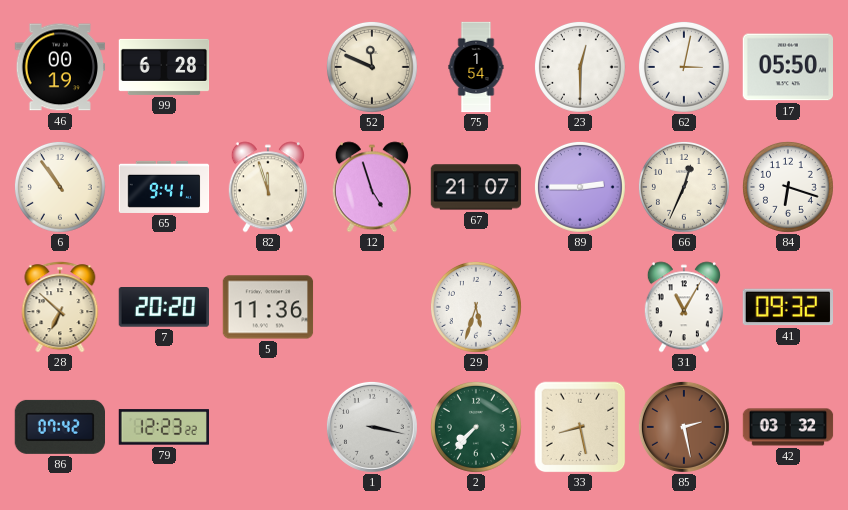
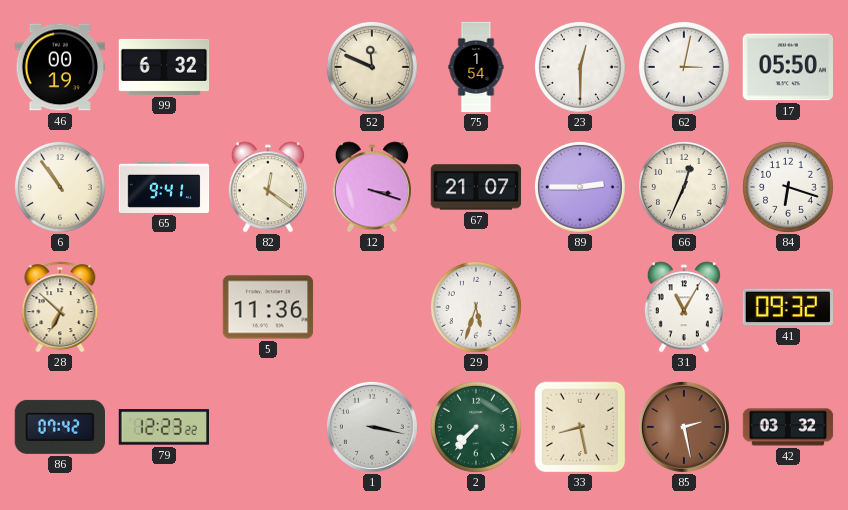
99: 6:28 -> 6:32
82: 11:57 -> 12:21
12: 4:57 -> 3:18
7: 20:20 -> none
